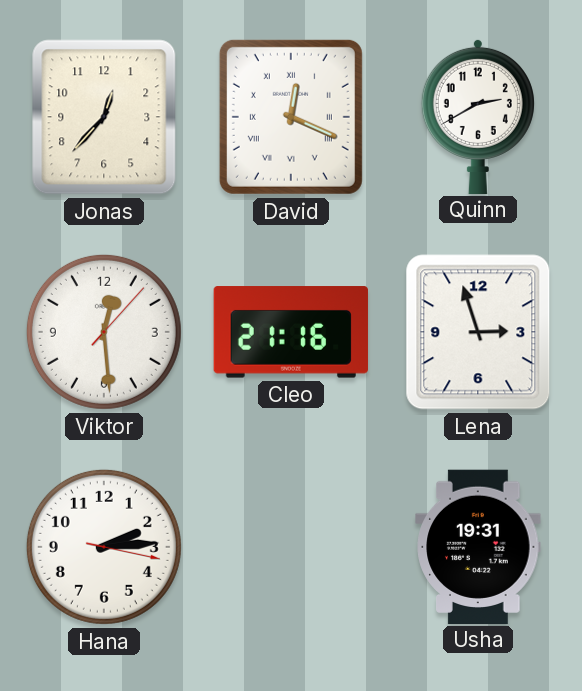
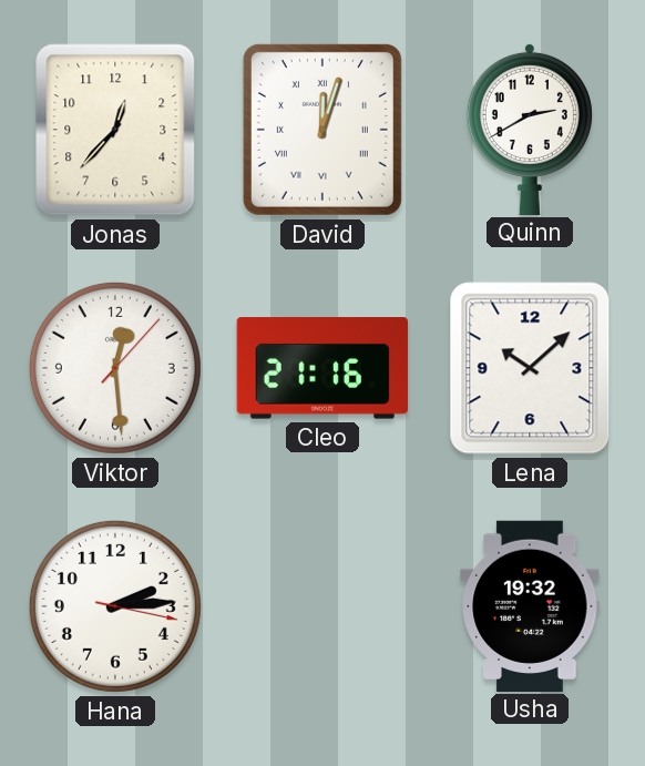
David: 12:19 -> 12:03
Lena: 2:57 -> 10:08
Usha: 19:31 -> 19:32
